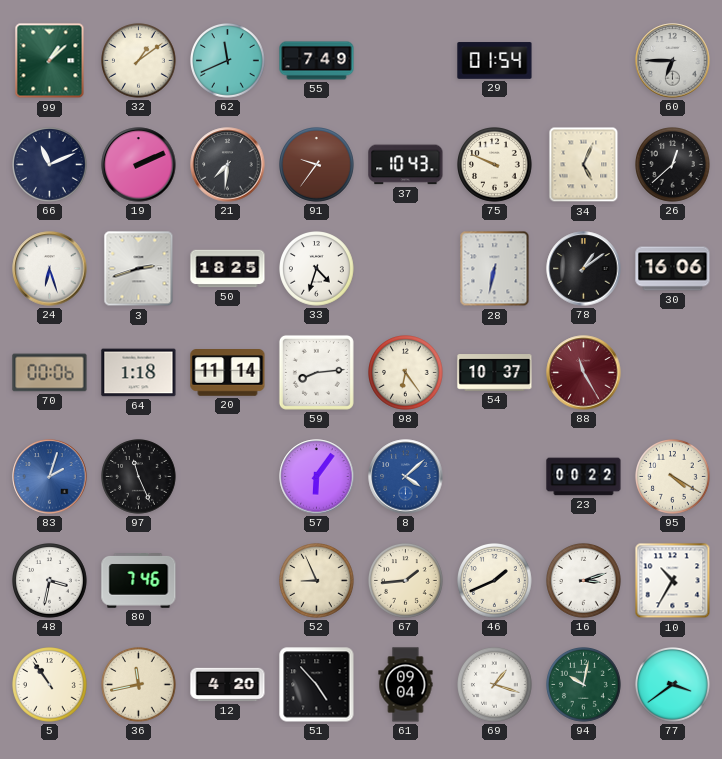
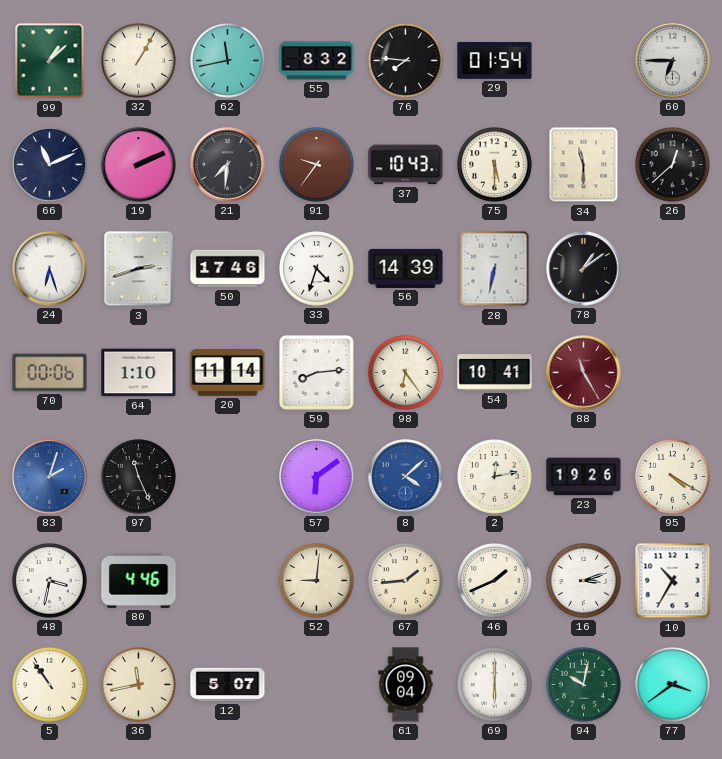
32: 1:09 -> 1:05
62: 11:41 -> 11:43
55: 7:49 -> 8:32
76: none -> 7:46
75: 9:49 -> 5:30
34: 5:04 -> 11:30
50: 18:25 -> 17:46
56: none -> 14:39
30: 16:06 -> none
64: 1:18 -> 1:10
54: 10:37 -> 10:41
57: 6:06 -> 6:09
2: none -> 12:13
23: 00:22 -> 19:26
80: 7:46 -> 4:46
52: 8:56 -> 9:01
12: 4:20 -> 5:07
51: 4:53 -> none
69: 1:18 -> 6:00
